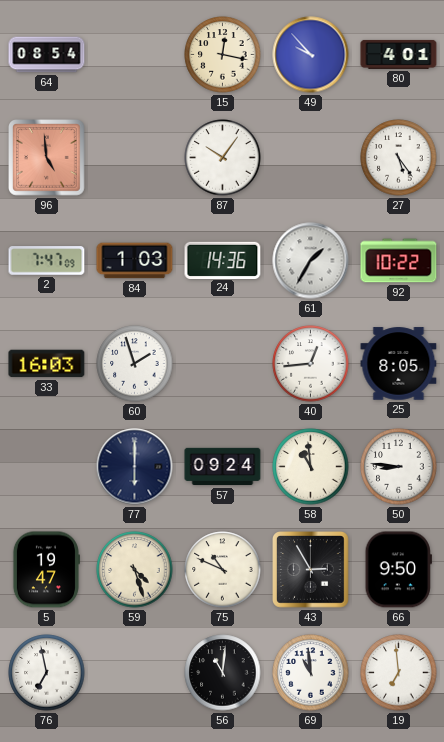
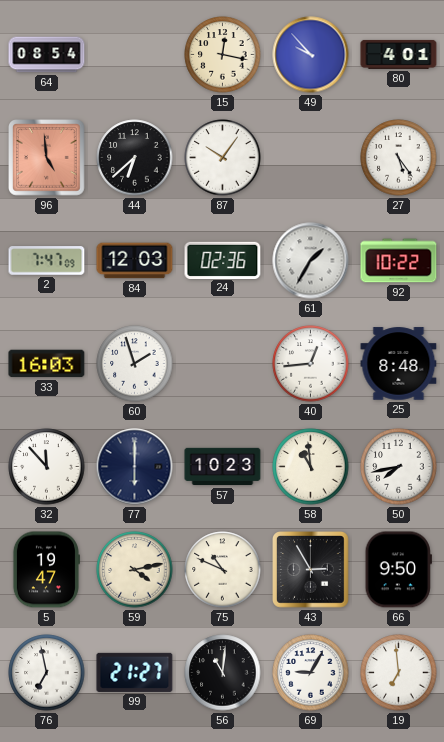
44: none -> 6:38
84: 1:03 -> 12:03
24: 14:36 -> 02:36
25: 8:05 -> 8:48
32: none -> 11:53
57: 09:24 -> 10:23
50: 8:46 -> 7:43
59: 4:27 -> 4:13
99: none -> 21:27
69: 10:59 -> 9:05
